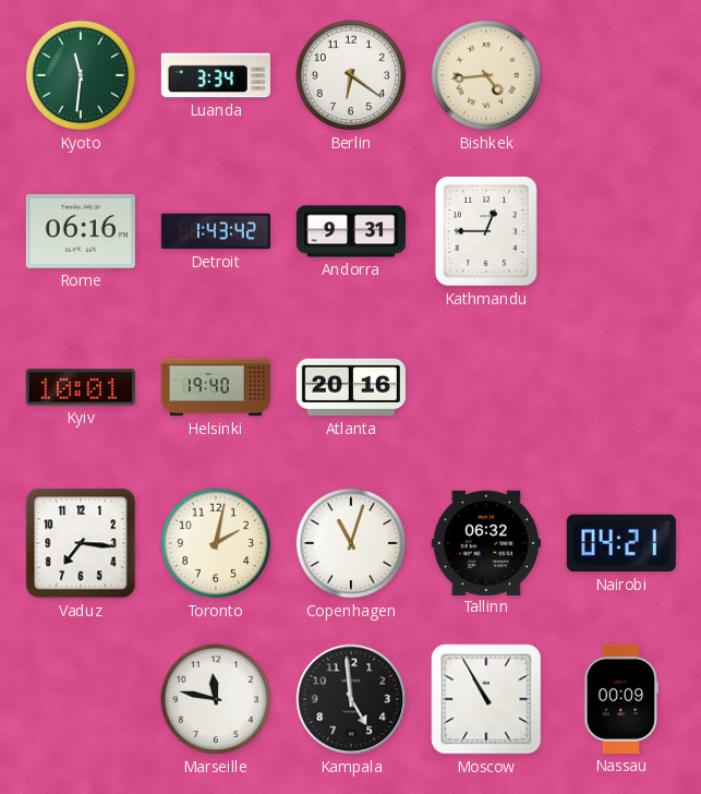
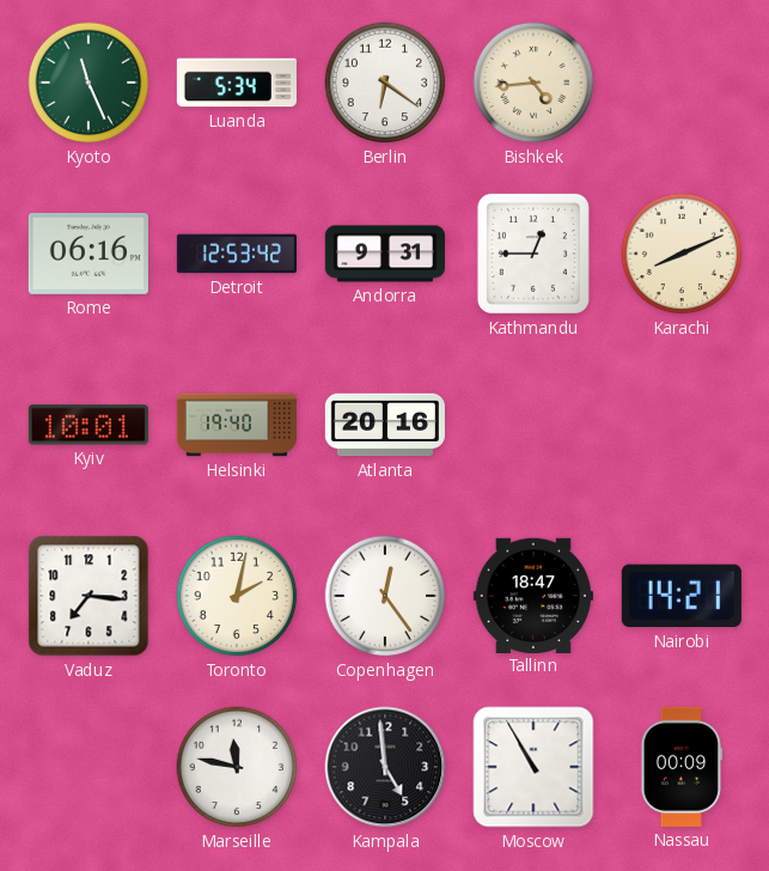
Kyoto: 11:31 -> 11:26
Luanda: 3:34 -> 5:34
Detroit: 1:43 -> 12:53
Karachi: none -> 8:11
Copenhagen: 11:03 -> 12:24
Tallinn: 06:32 -> 18:47
Nairobi: 04:21 -> 14:21
